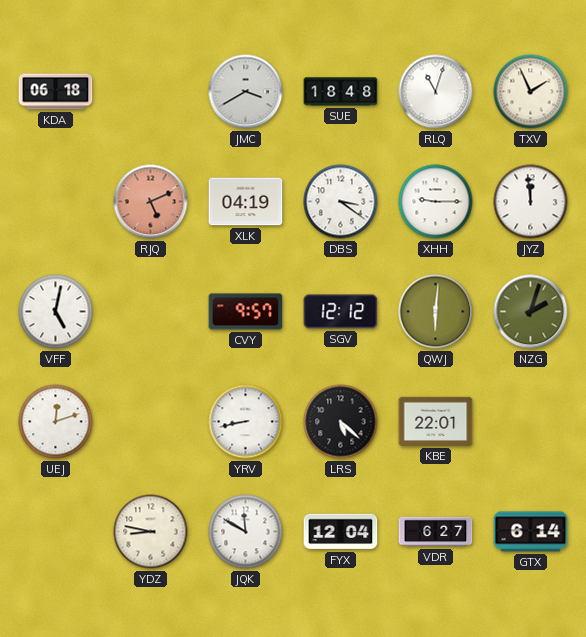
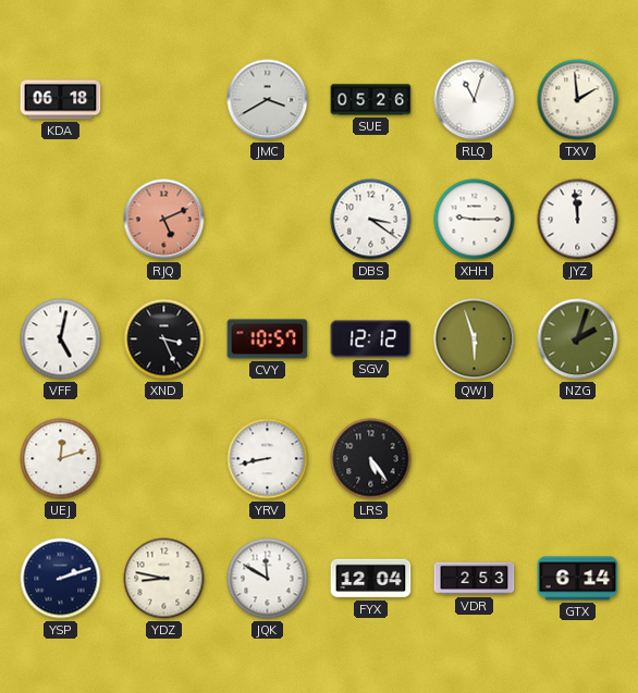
SUE: 18:48 -> 05:26
TXV: 1:56 -> 1:59
XLK: 04:19 -> none
XND: none -> 3:26
CVY: 9:57 -> 10:57
QWJ: 6:01 -> 5:57
LRS: 5:22 -> 5:24
KBE: 22:01 -> none
YSP: none -> 2:12
VDR: 6:27 -> 2:53
